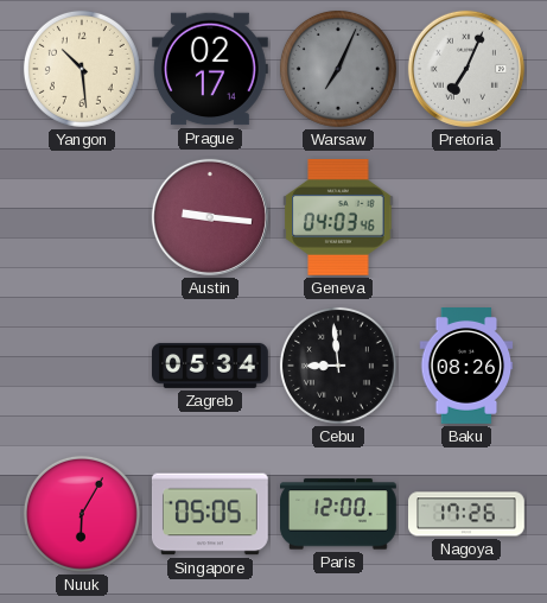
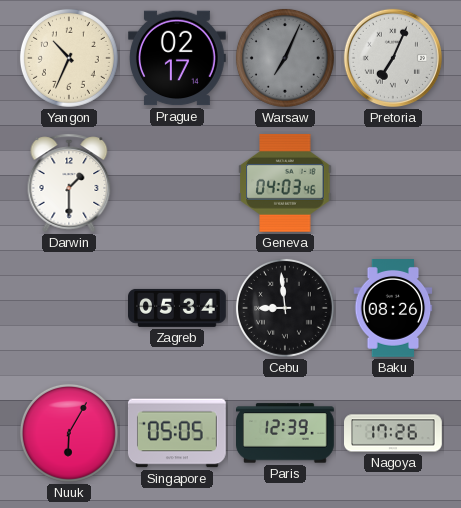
Yangon: 10:29 -> 10:34
Darwin: none -> 1:30
Austin: 9:16 -> none
Paris: 12:00 -> 12:39
